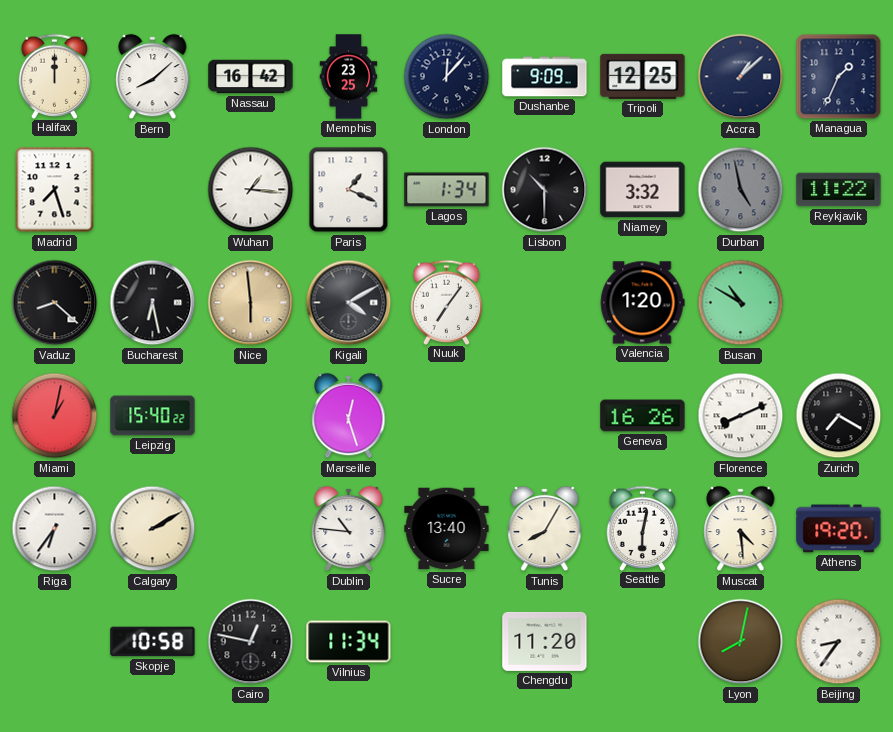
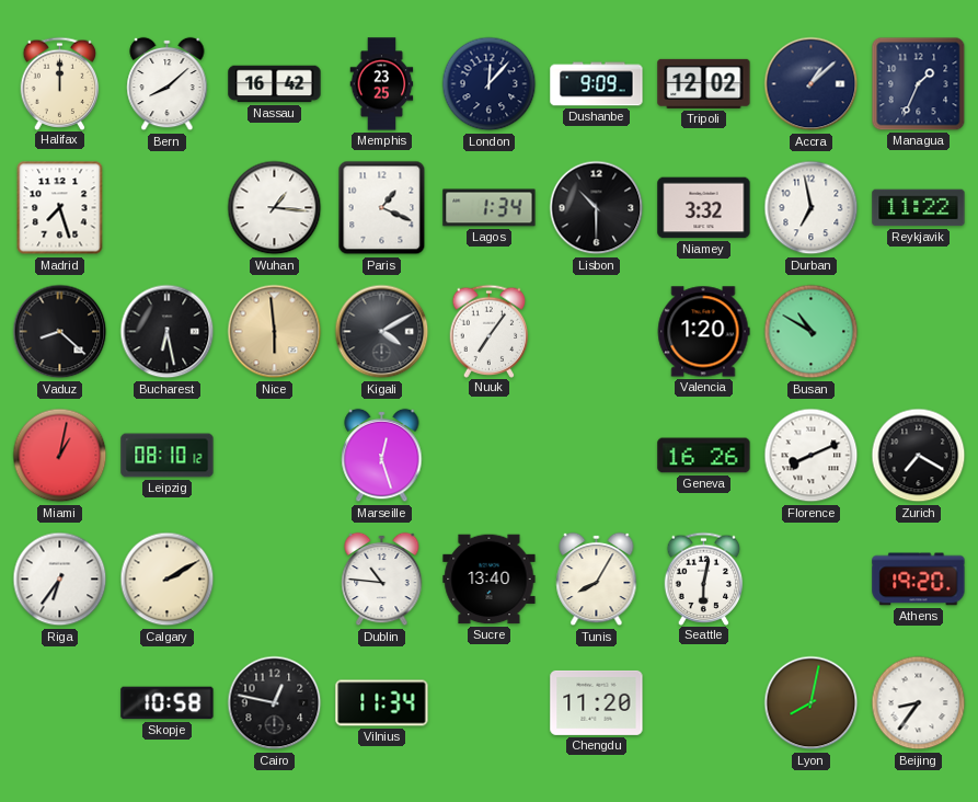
Tripoli: 12:25 -> 12:02
Durban: 4:58 -> 6:58
Durban dial: grey -> white
Leipzig: 15:40 -> 08:10
Muscat: 4:29 -> none
